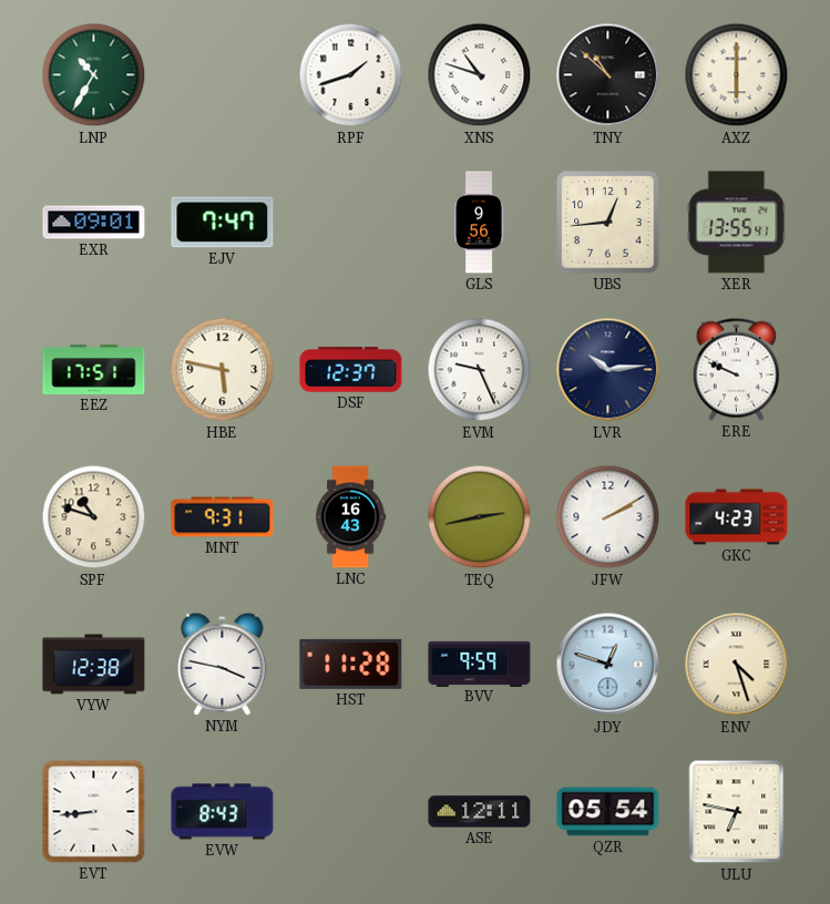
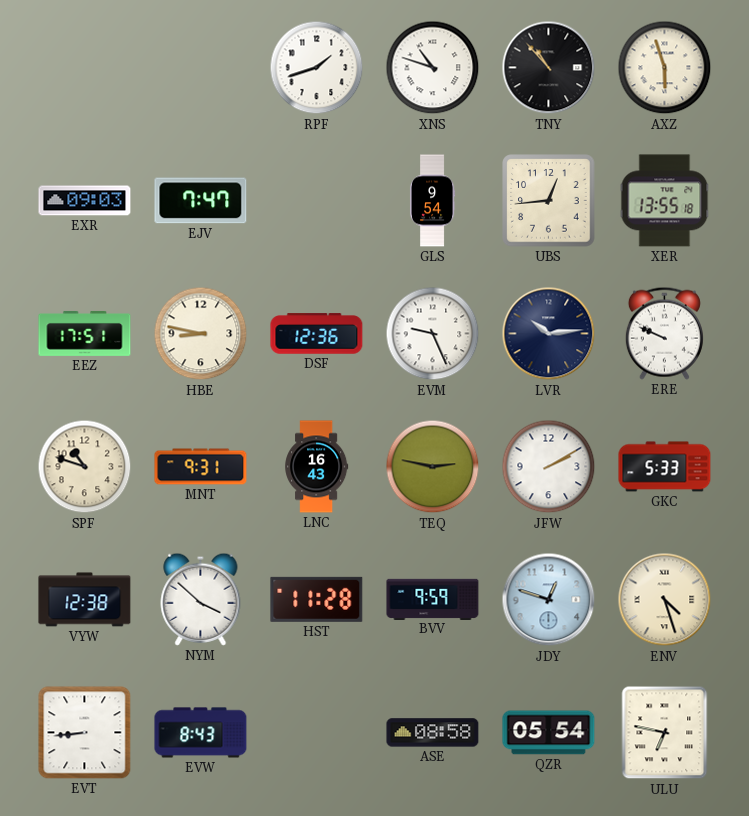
LNP: 10:35 -> none
TNY: 10:52 -> 10:53
AXZ: 6:00 -> 5:57
EXR: 09:01 -> 09:03
GLS: 9:56 -> 9:54
XER: 13:55:41 -> 13:55:18
HBE: 5:47 -> 8:47
DSF: 12:37 -> 12:36
TEQ: 2:43 -> 2:47
GKC: 4:23 -> 5:33
NYM: 3:47 -> 3:52
ASE: 12:11 -> 08:58
